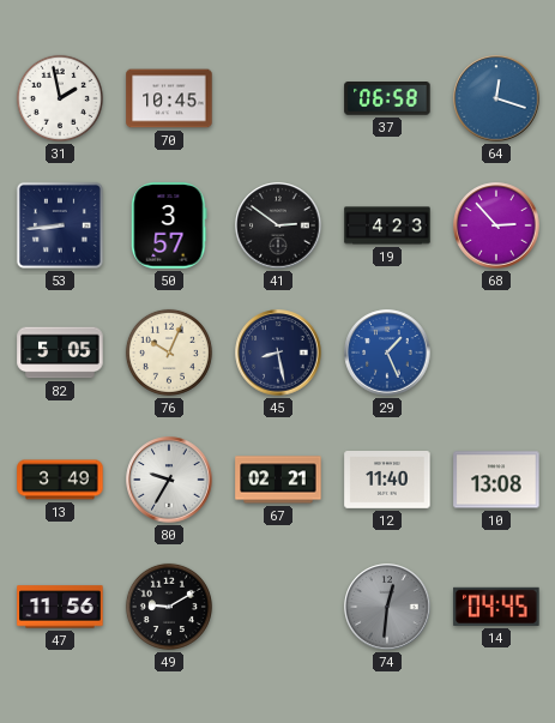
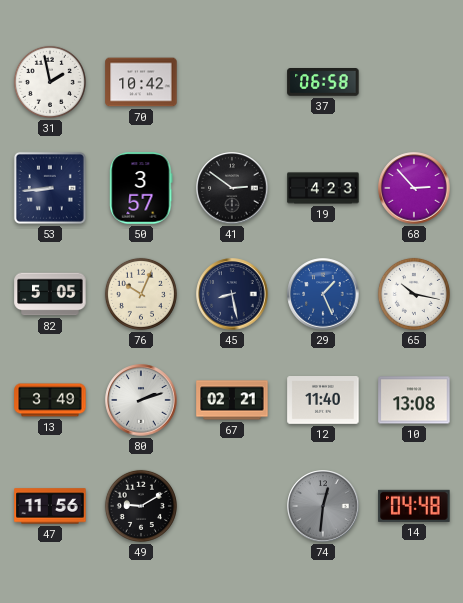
70: 10:45 -> 10:42
64: 12:18 -> none
65: none -> 10:17
80: 9:35 -> 2:12
14: 04:45 -> 04:48
